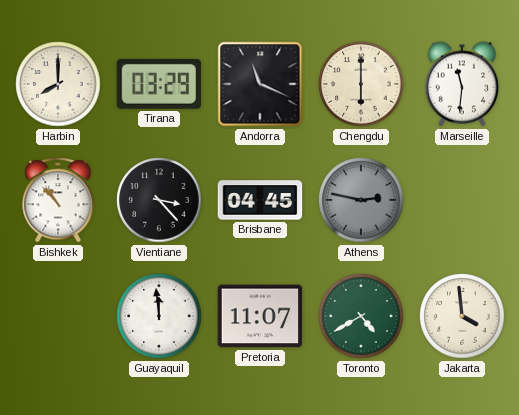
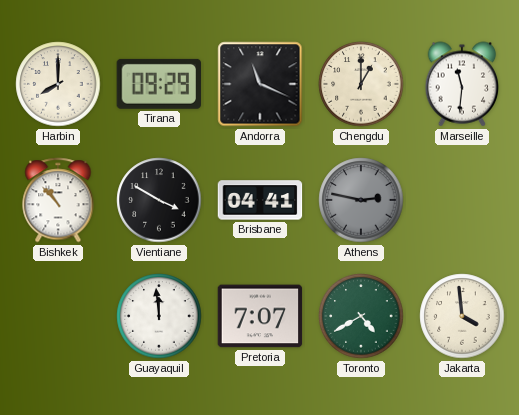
Tirana: 03:29 -> 09:29
Chengdu: 6:00 -> 1:00
Vientiane: 3:23 -> 3:50
Brisbane: 04:45 -> 04:41
Pretoria: 11:07 -> 7:07
